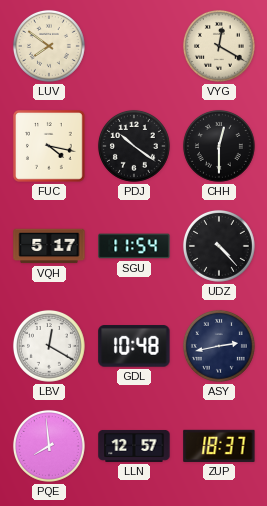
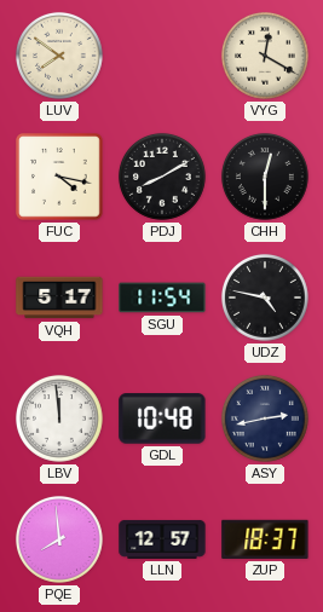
PDJ: 10:21 -> 8:10
UDZ: 4:23 -> 4:47
LBV: 12:20 -> 11:59
